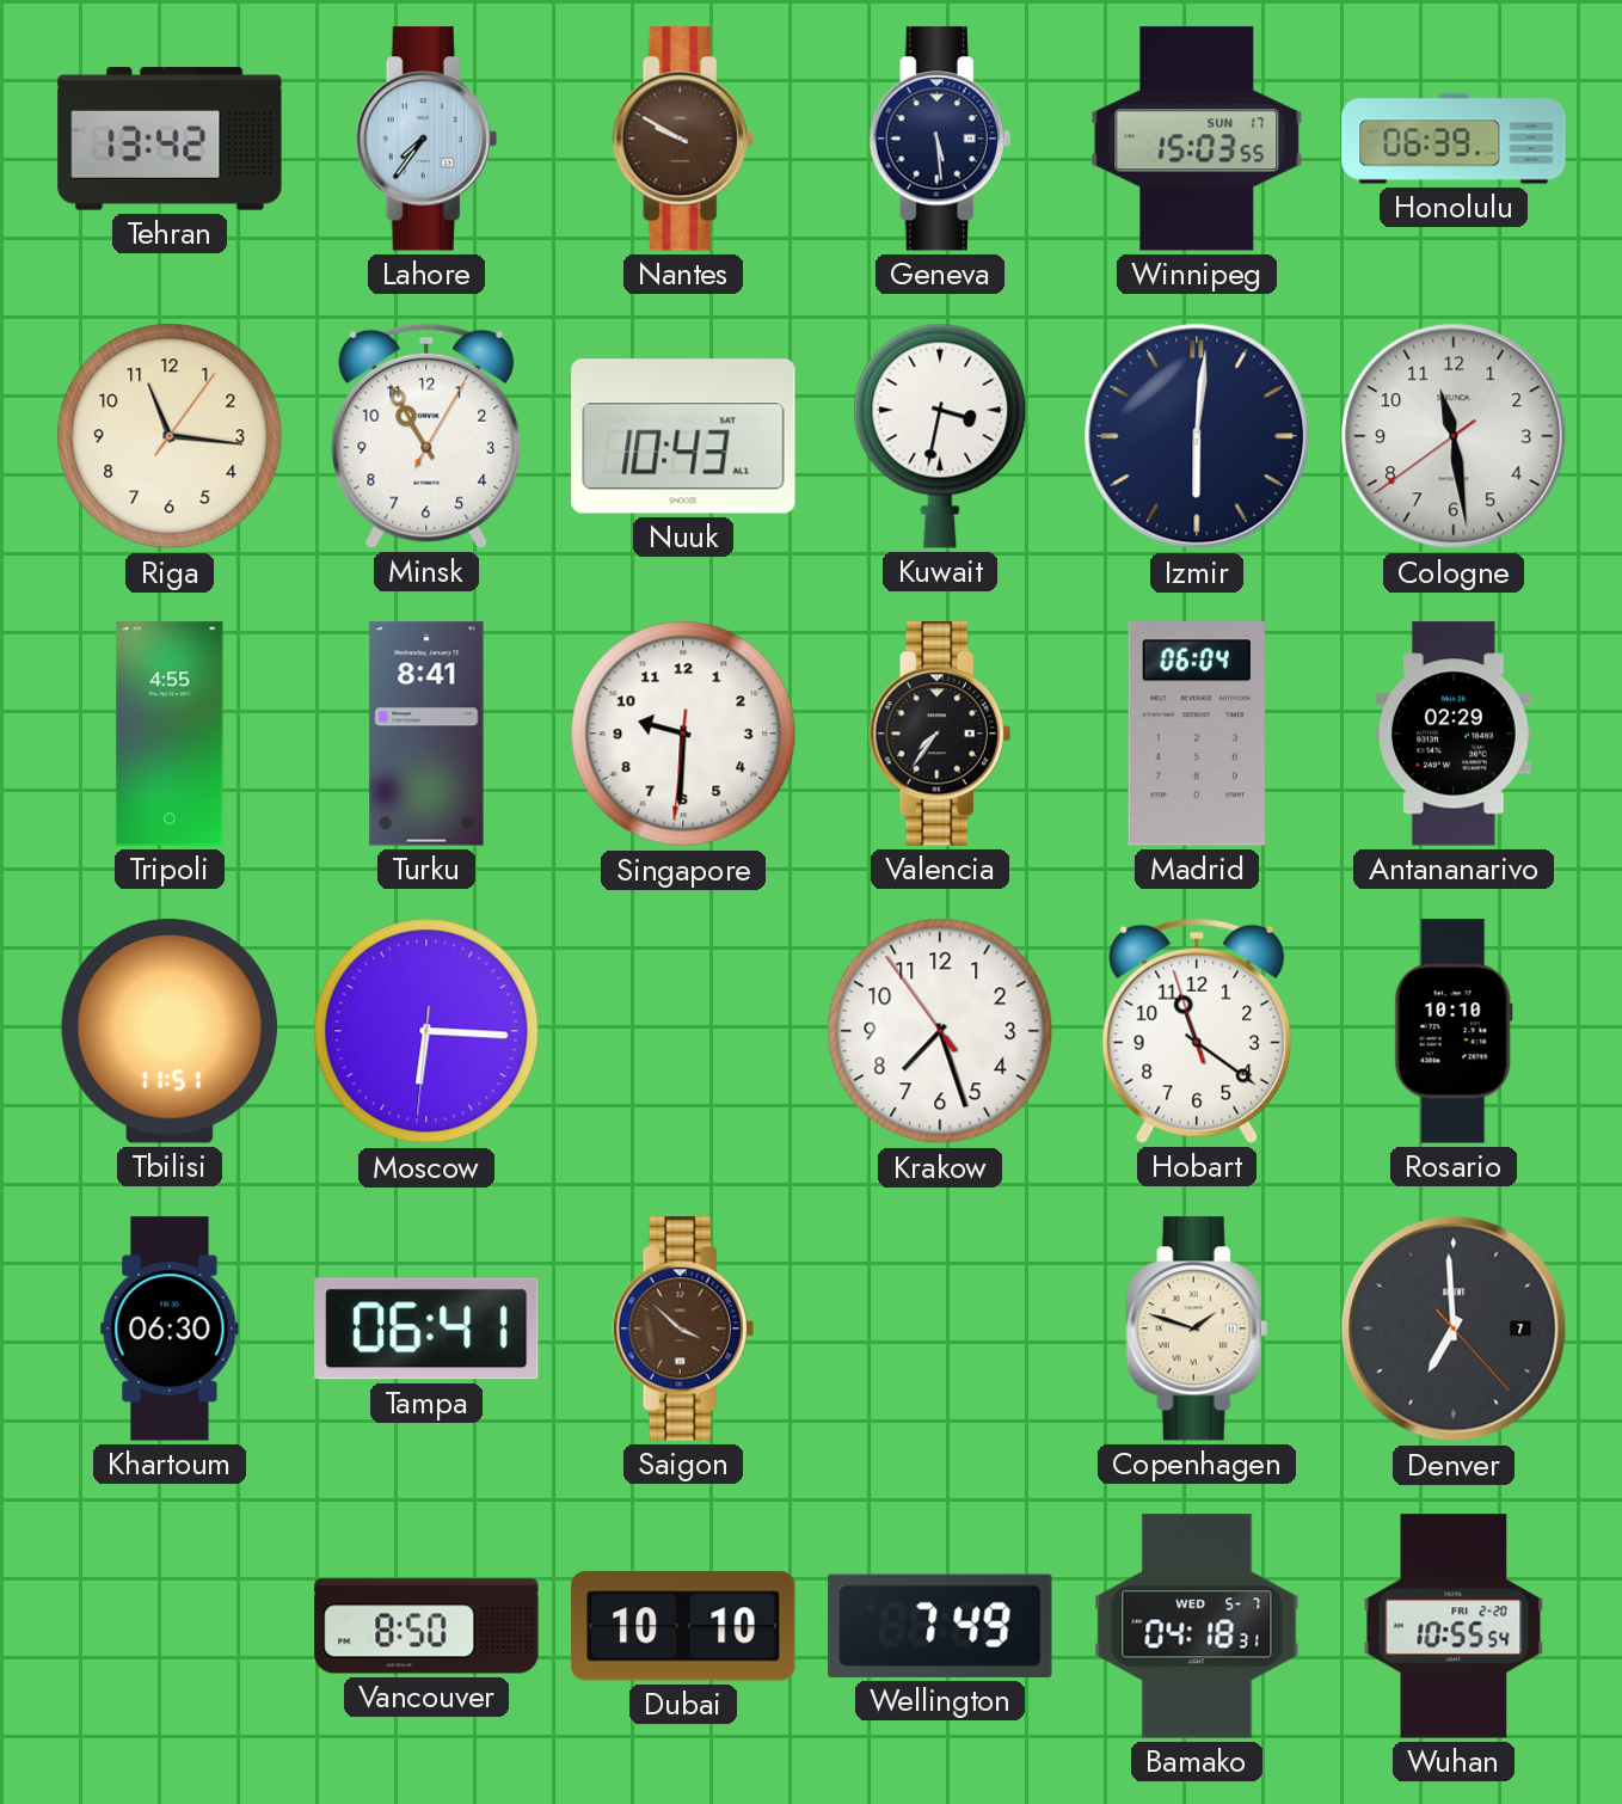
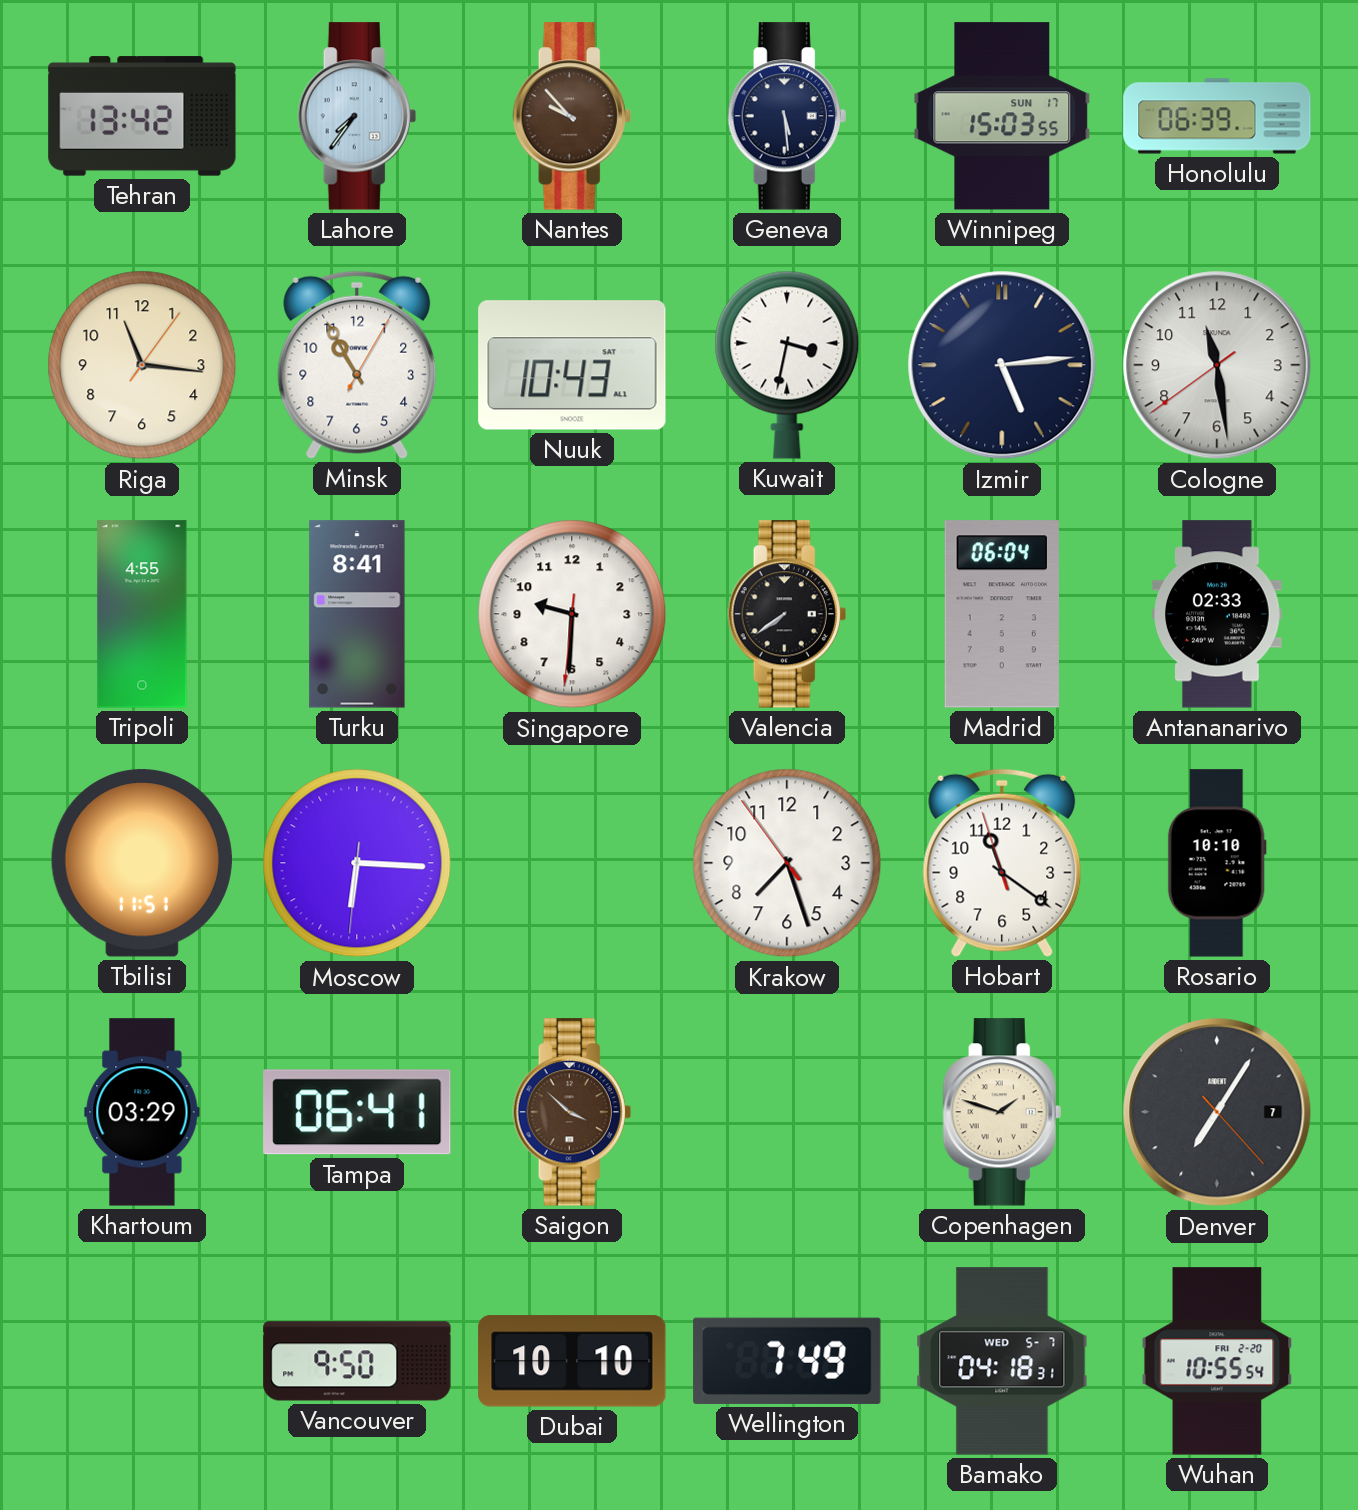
Nantes: 9:50 -> 9:53
Izmir: 6:01 -> 5:14
Valencia: 7:36 -> 7:39
Antananarivo: 02:29 -> 02:33
Khartoum: 06:30 -> 03:29
Denver: 6:59 -> 7:05
Vancouver: 8:50 -> 9:50
